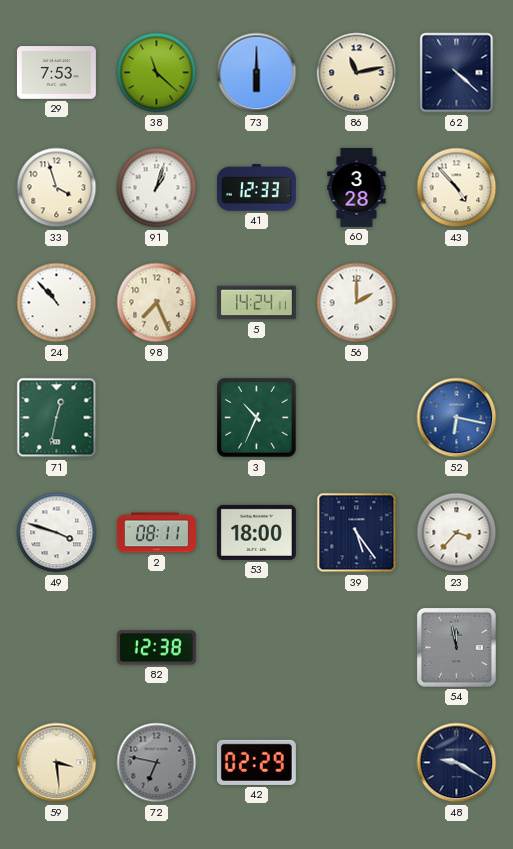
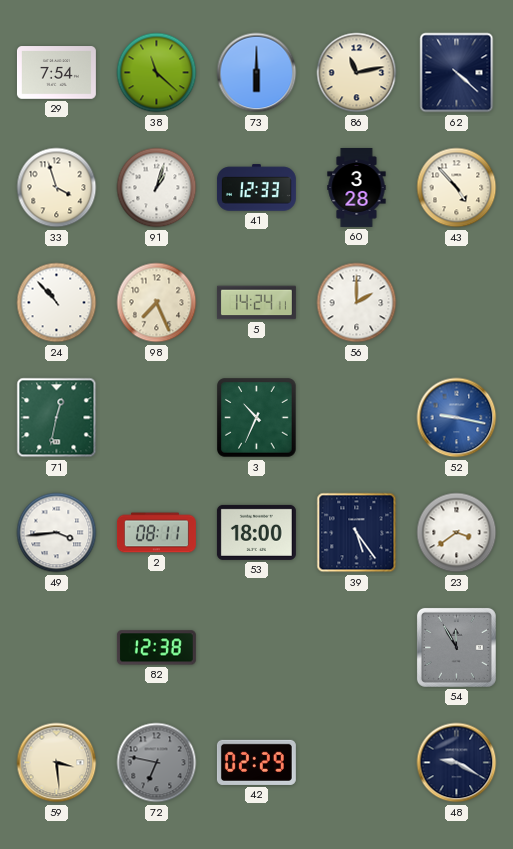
29: 7:53 -> 7:54
52: 6:17 -> 9:17
49: 3:48 -> 3:44
23: 3:37 -> 3:39
54: 11:58 -> 11:55
